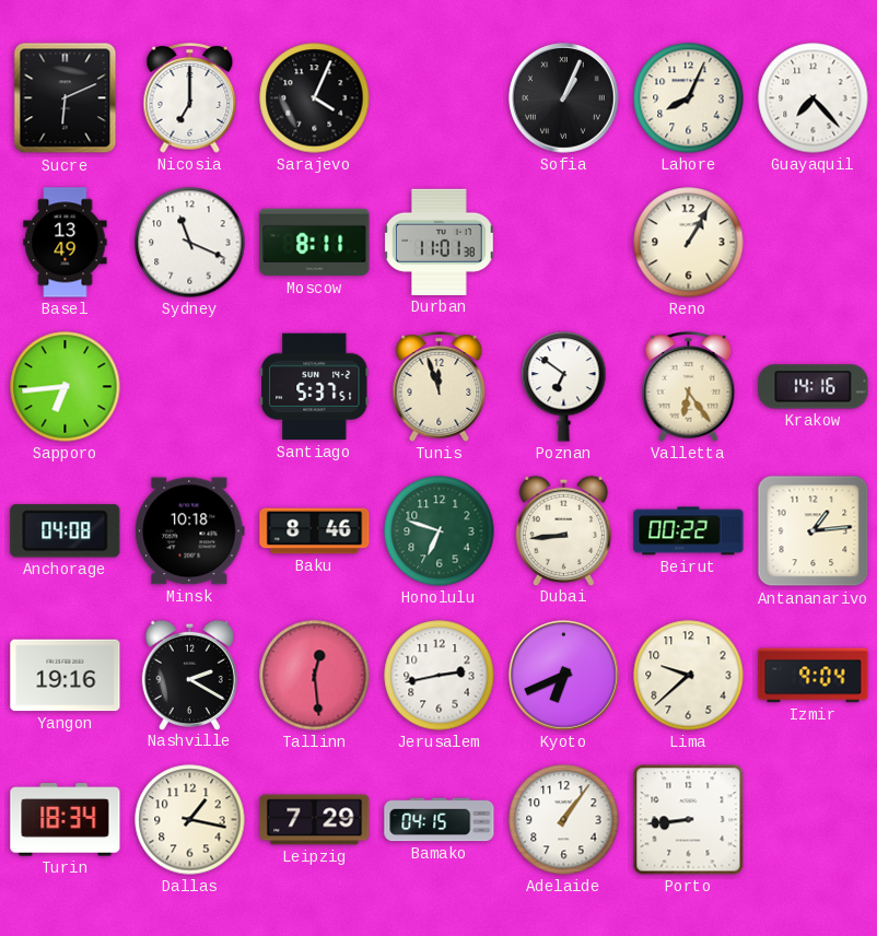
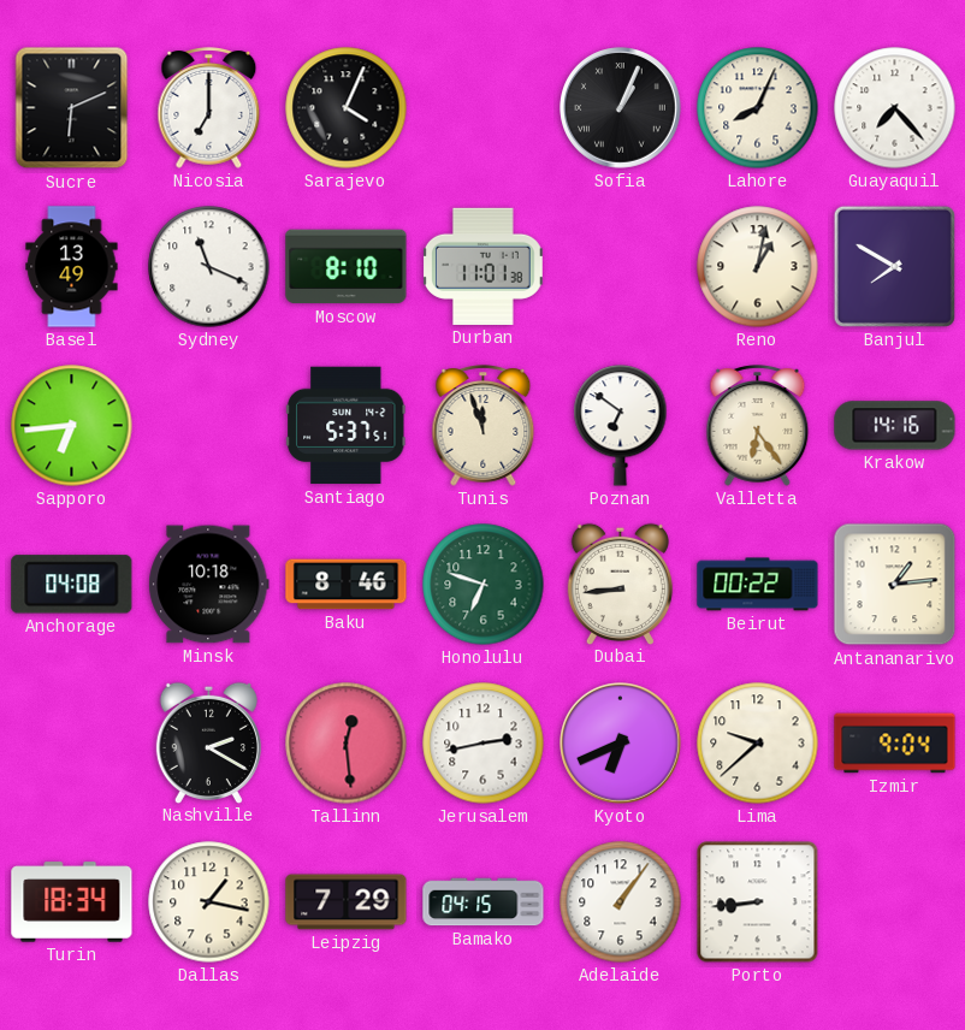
Moscow: 8:11 -> 8:10
Reno: 1:05 -> 1:02
Banjul: none -> 7:50
Yangon: 19:16 -> none
